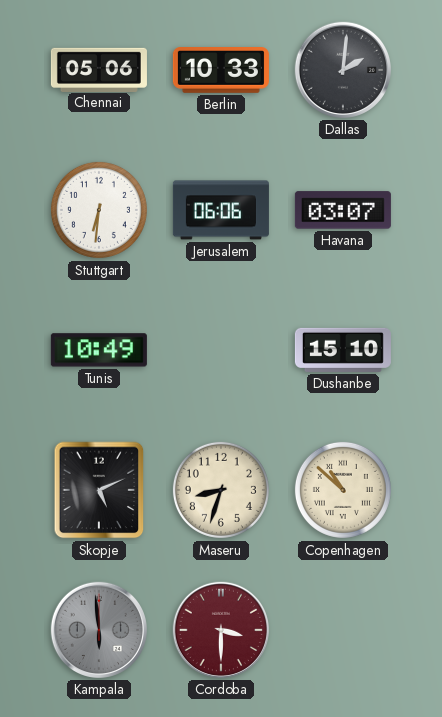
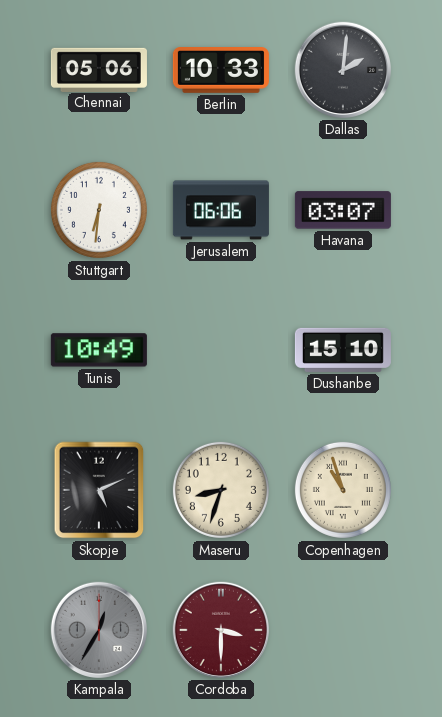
Copenhagen: 10:52 -> 10:57
Kampala: 5:59 -> 12:35
